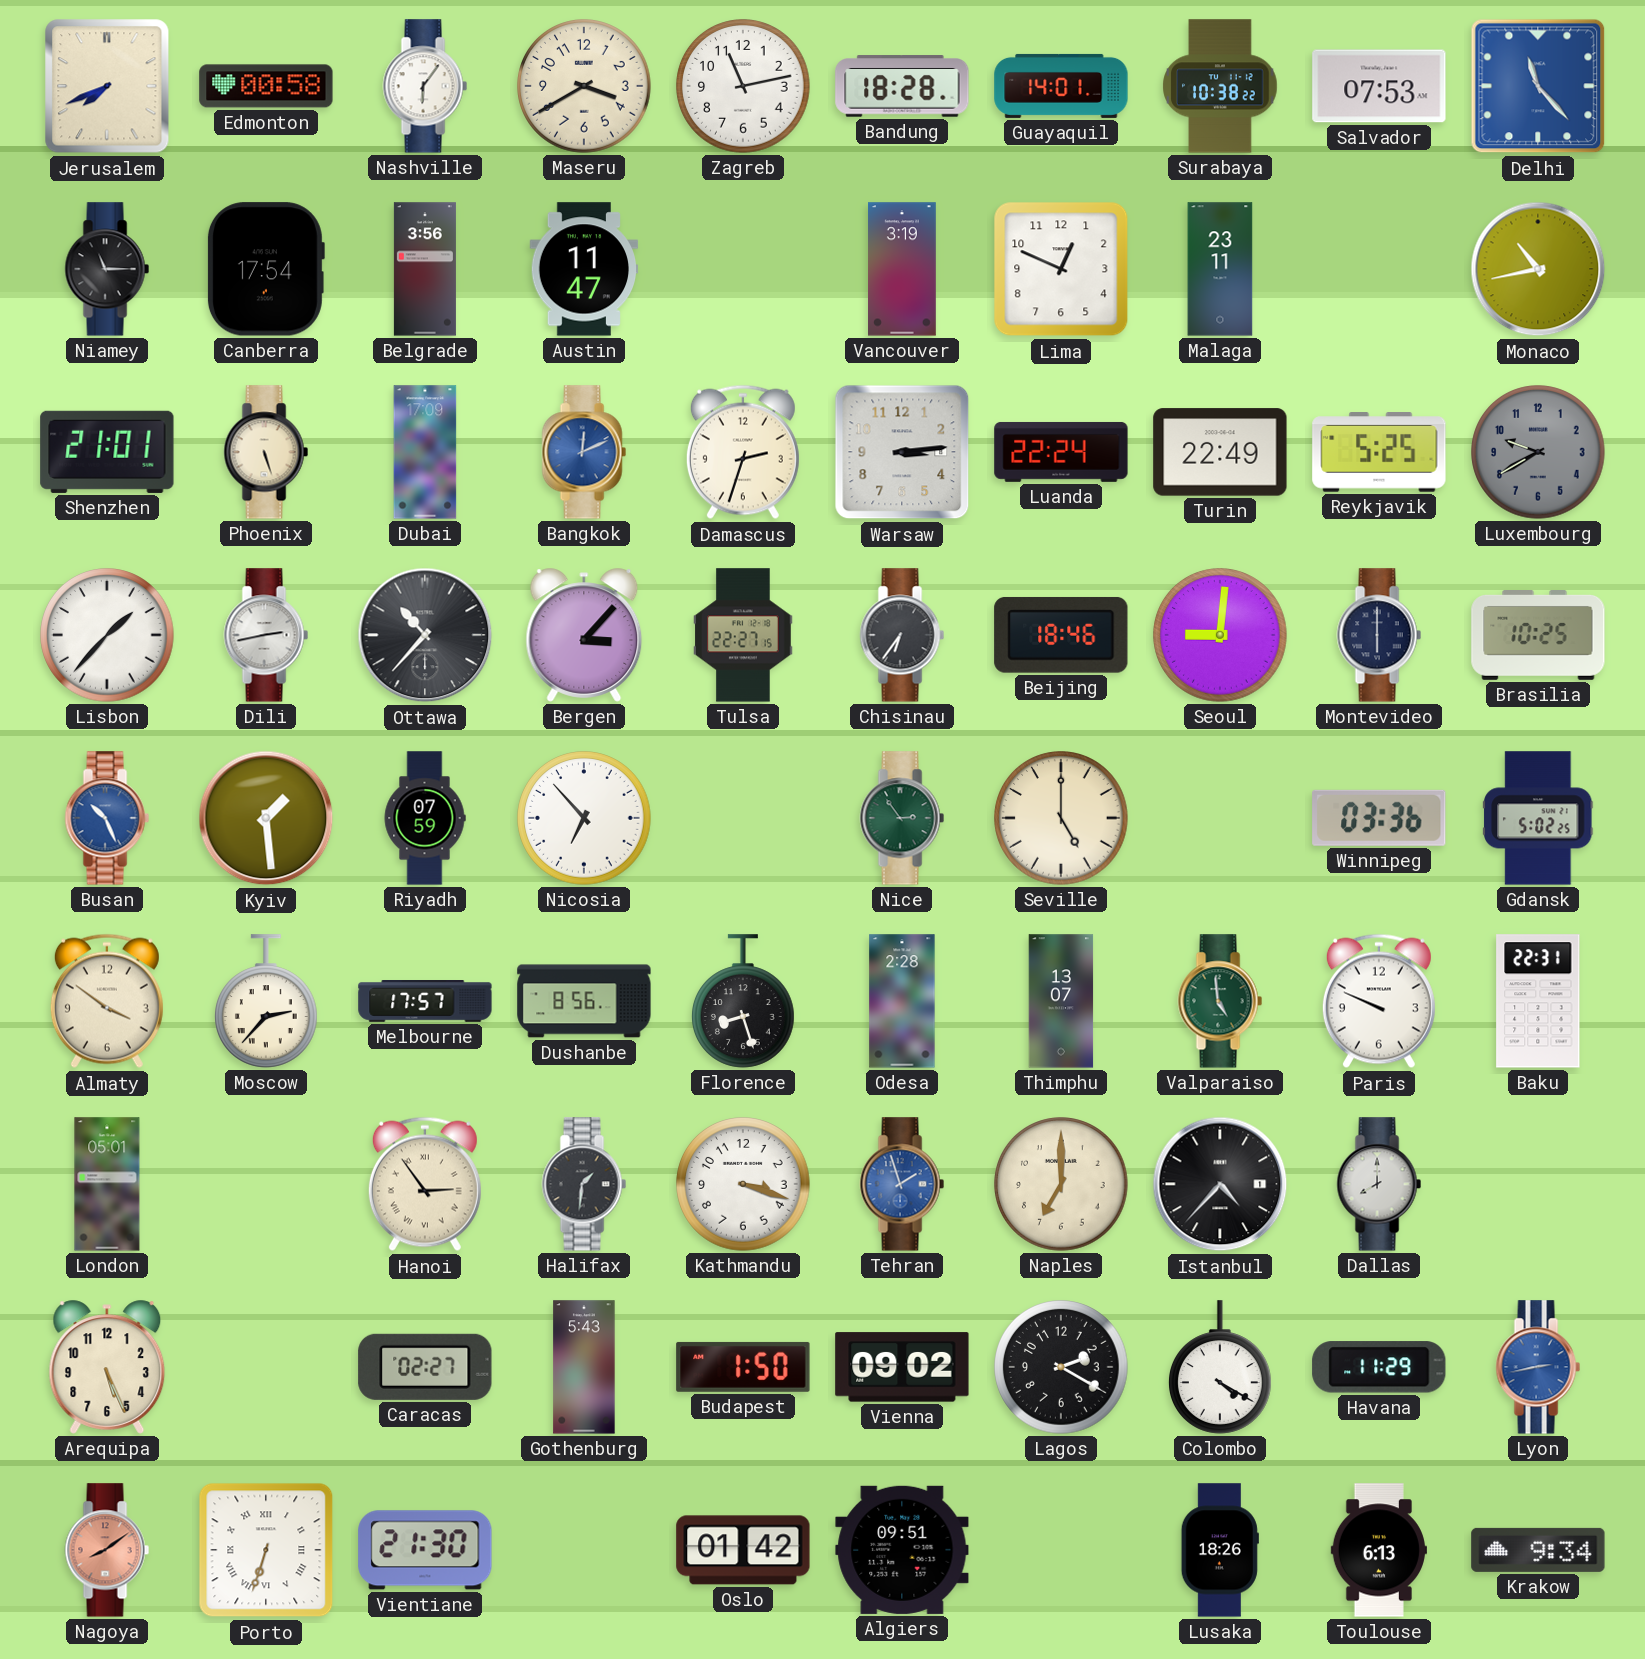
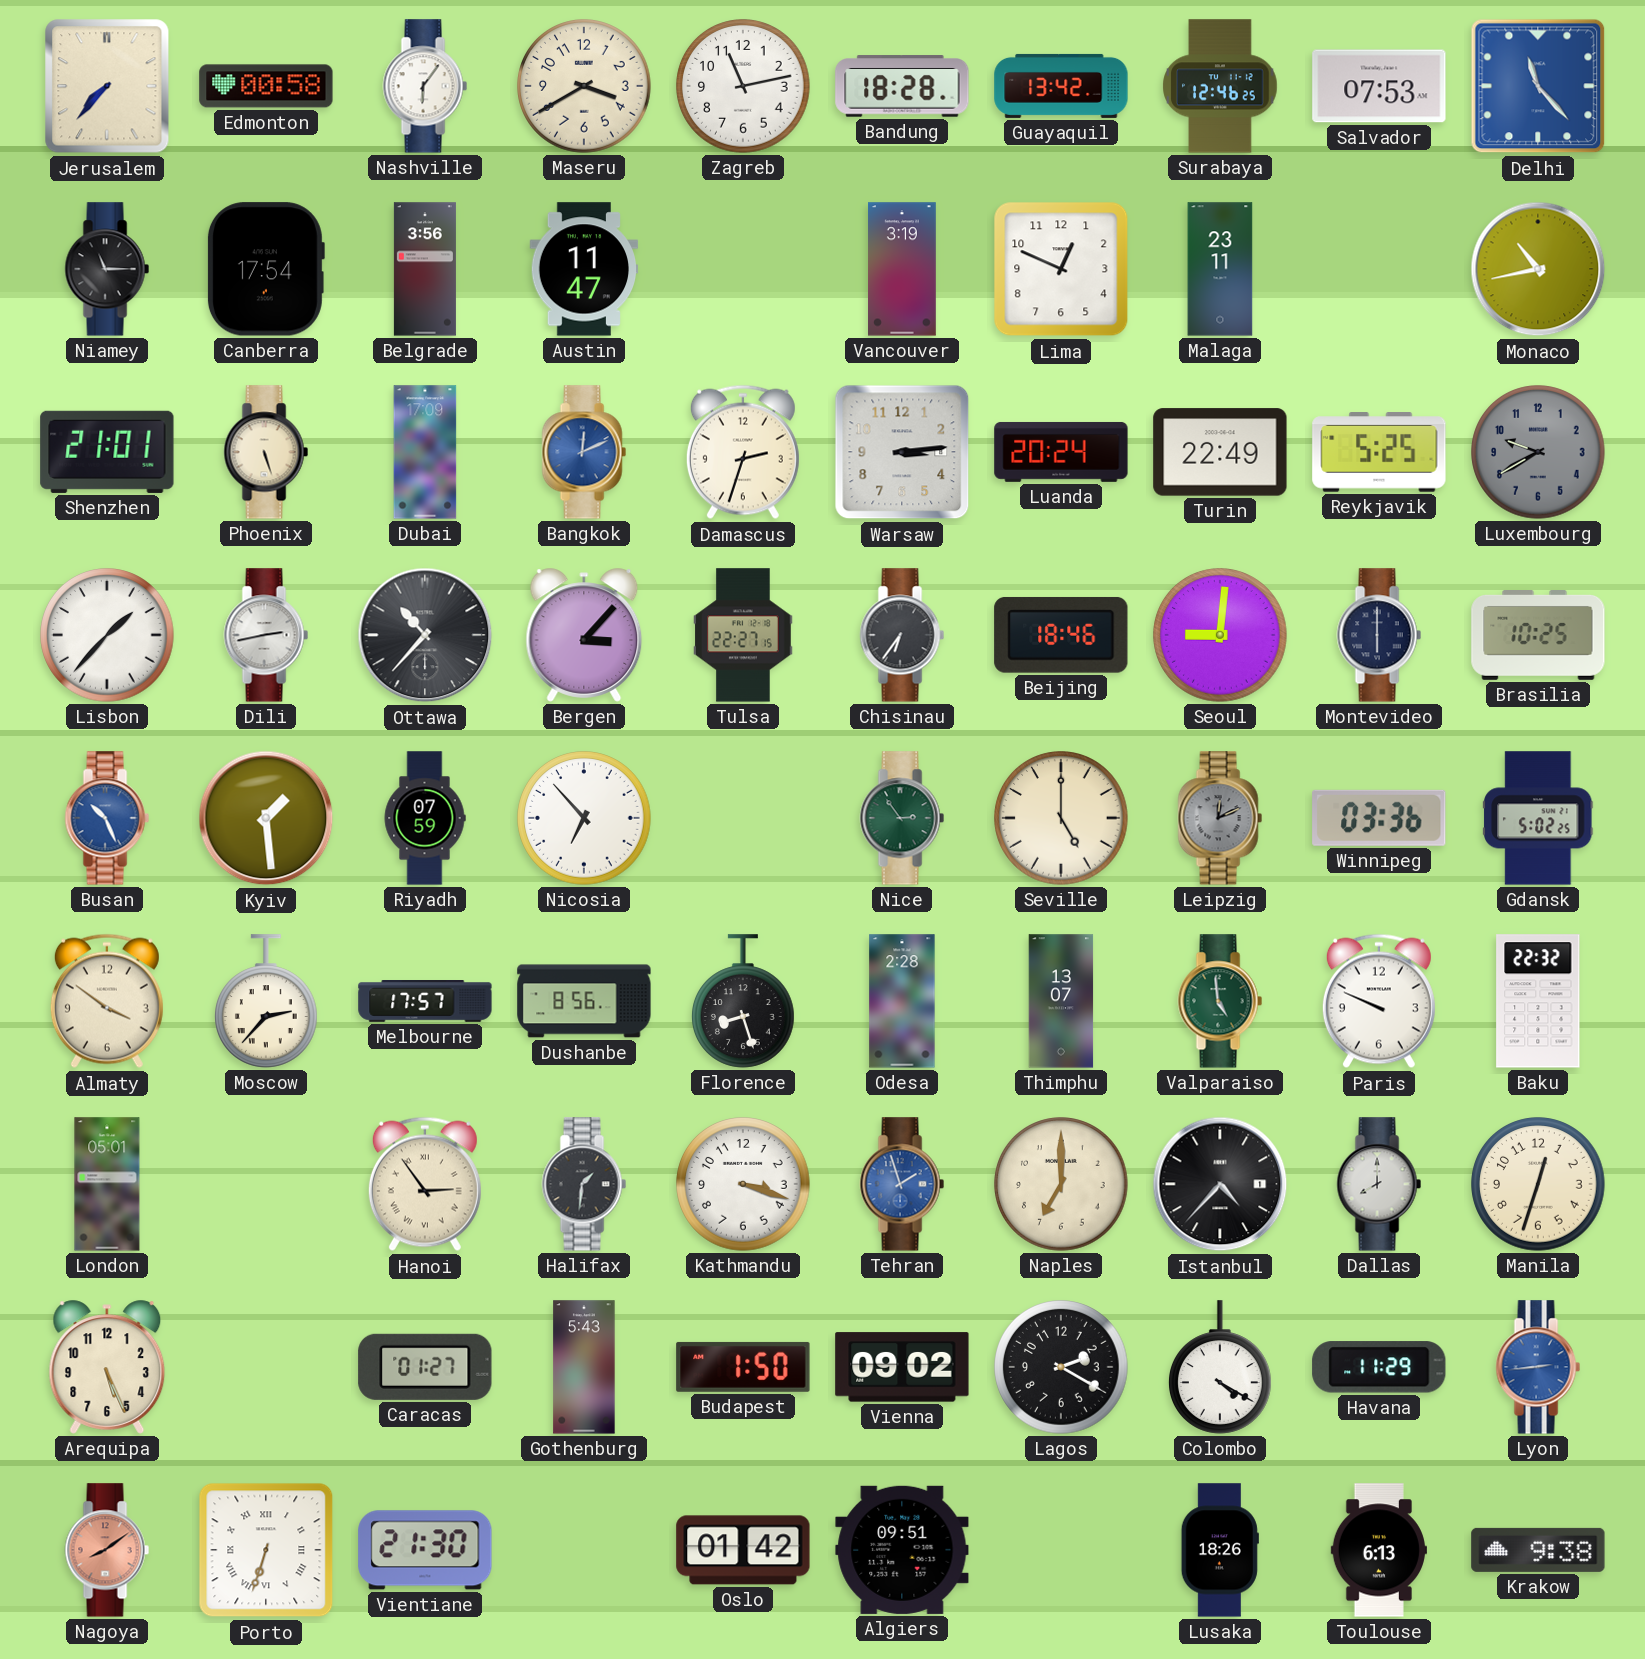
Jerusalem: 7:41 -> 7:37
Guayaquil: 14:01 -> 13:42
Surabaya: 10:38 -> 12:46
Luanda: 22:24 -> 20:24
Leipzig: none -> 12:11
Baku: 22:31 -> 22:32
Manila: none -> 12:33
Caracas: 02:27 -> 01:27
Lyon: 2:43 -> 2:44
Krakow: 9:34 -> 9:38
